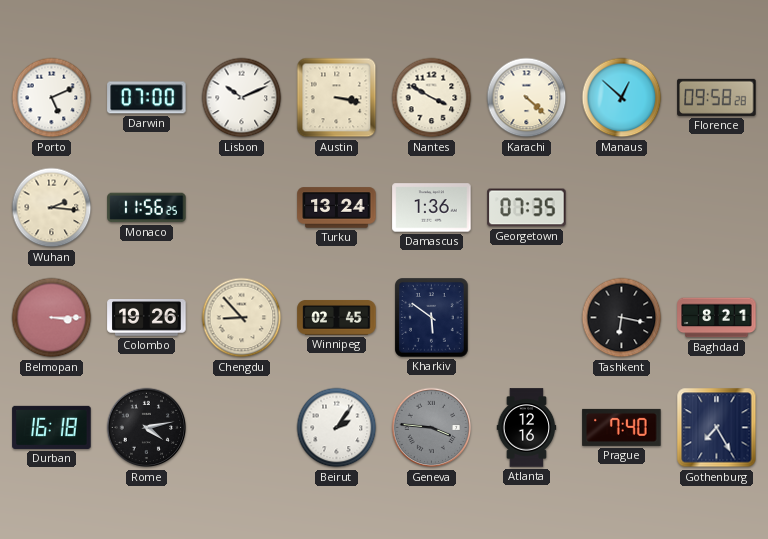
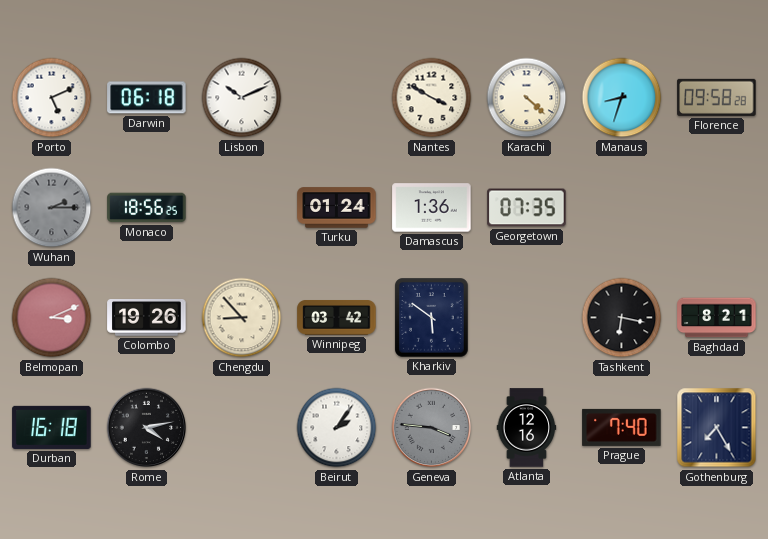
Darwin: 07:00 -> 06:18
Austin: 3:17 -> none
Manaus: 12:52 -> 8:33
Wuhan: 2:16 -> 2:15
Wuhan dial: cream -> grey
Monaco: 11:56 -> 18:56
Turku: 13:24 -> 01:24
Belmopan: 3:15 -> 3:11
Winnipeg: 02:45 -> 03:42
